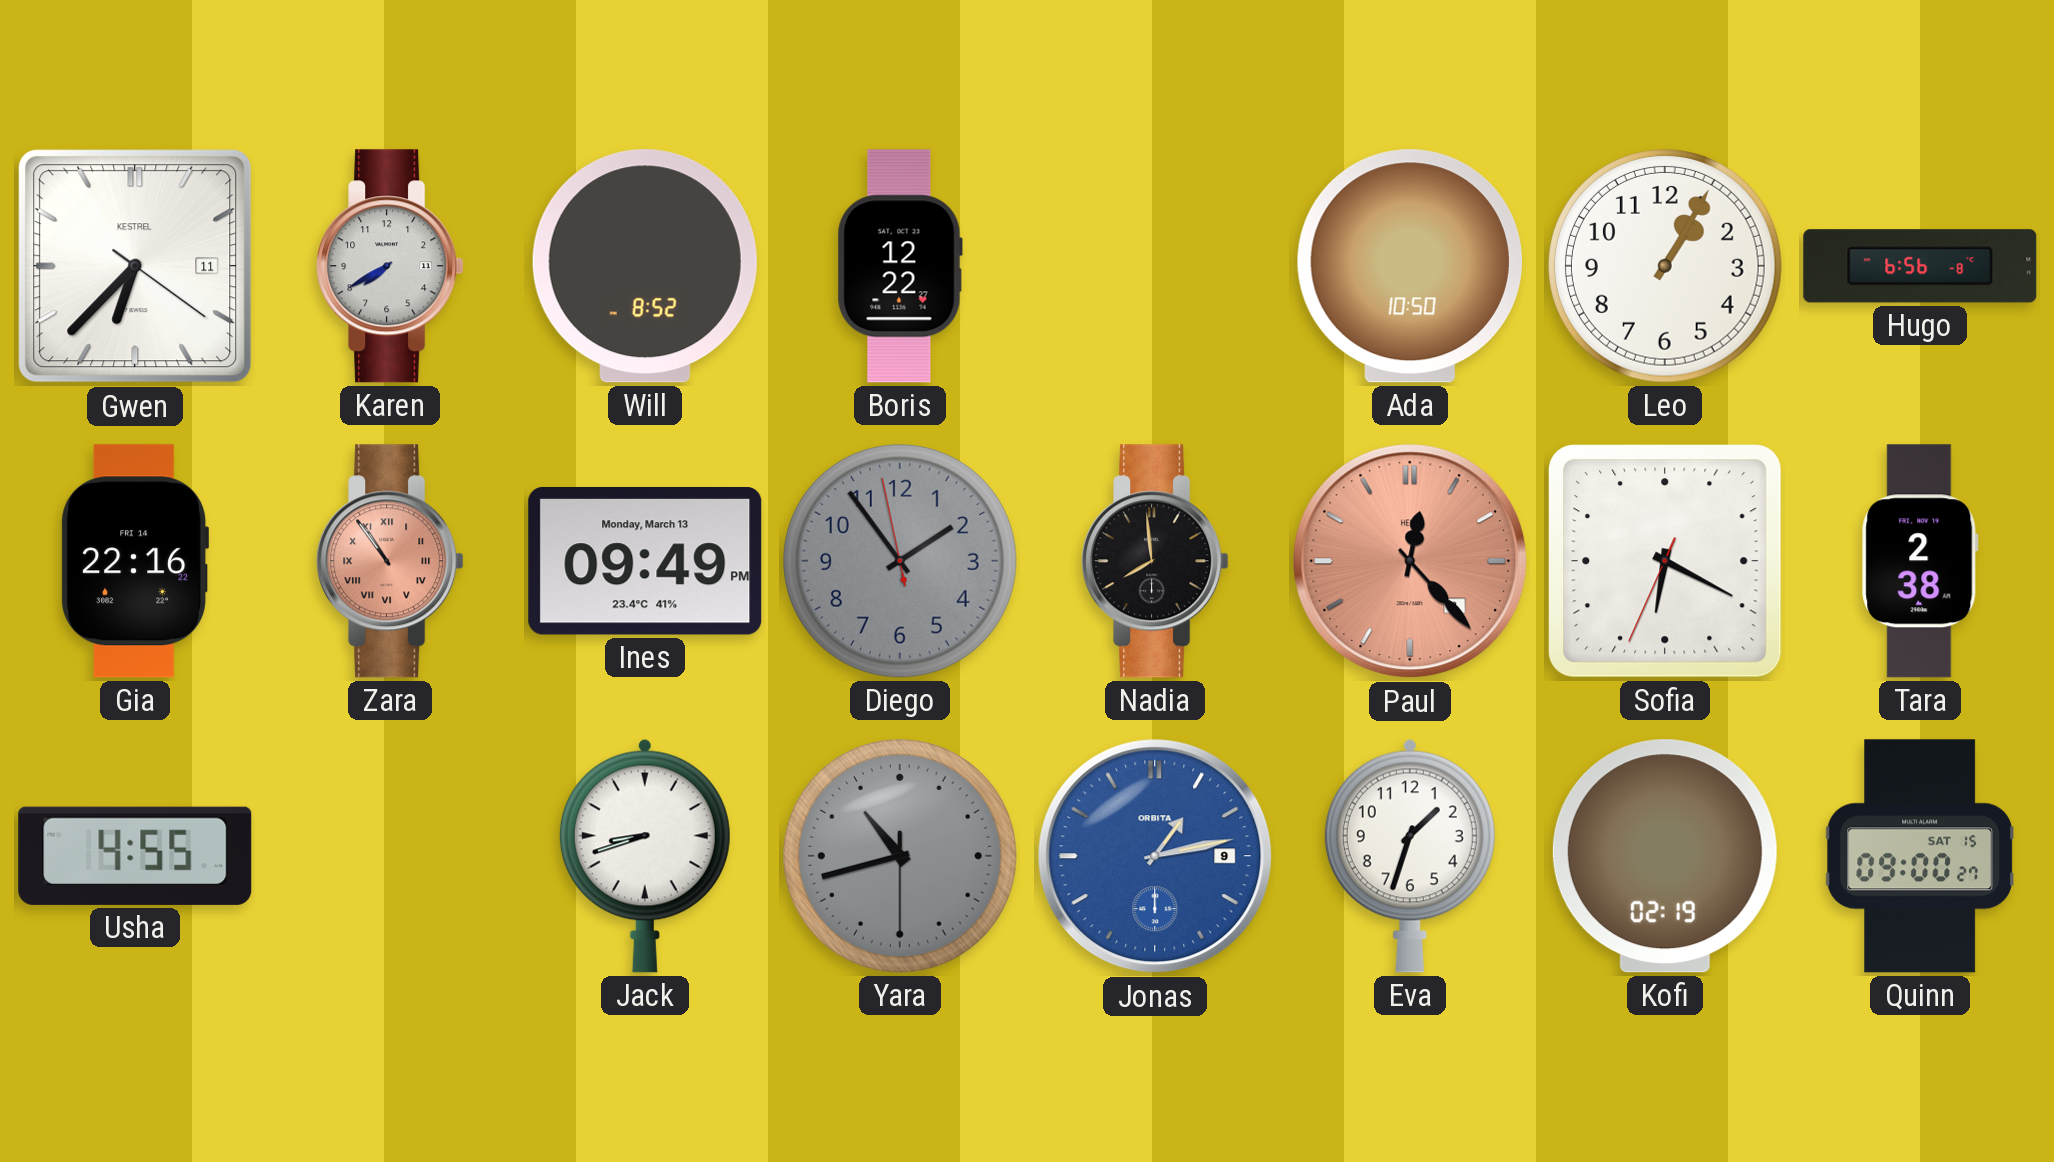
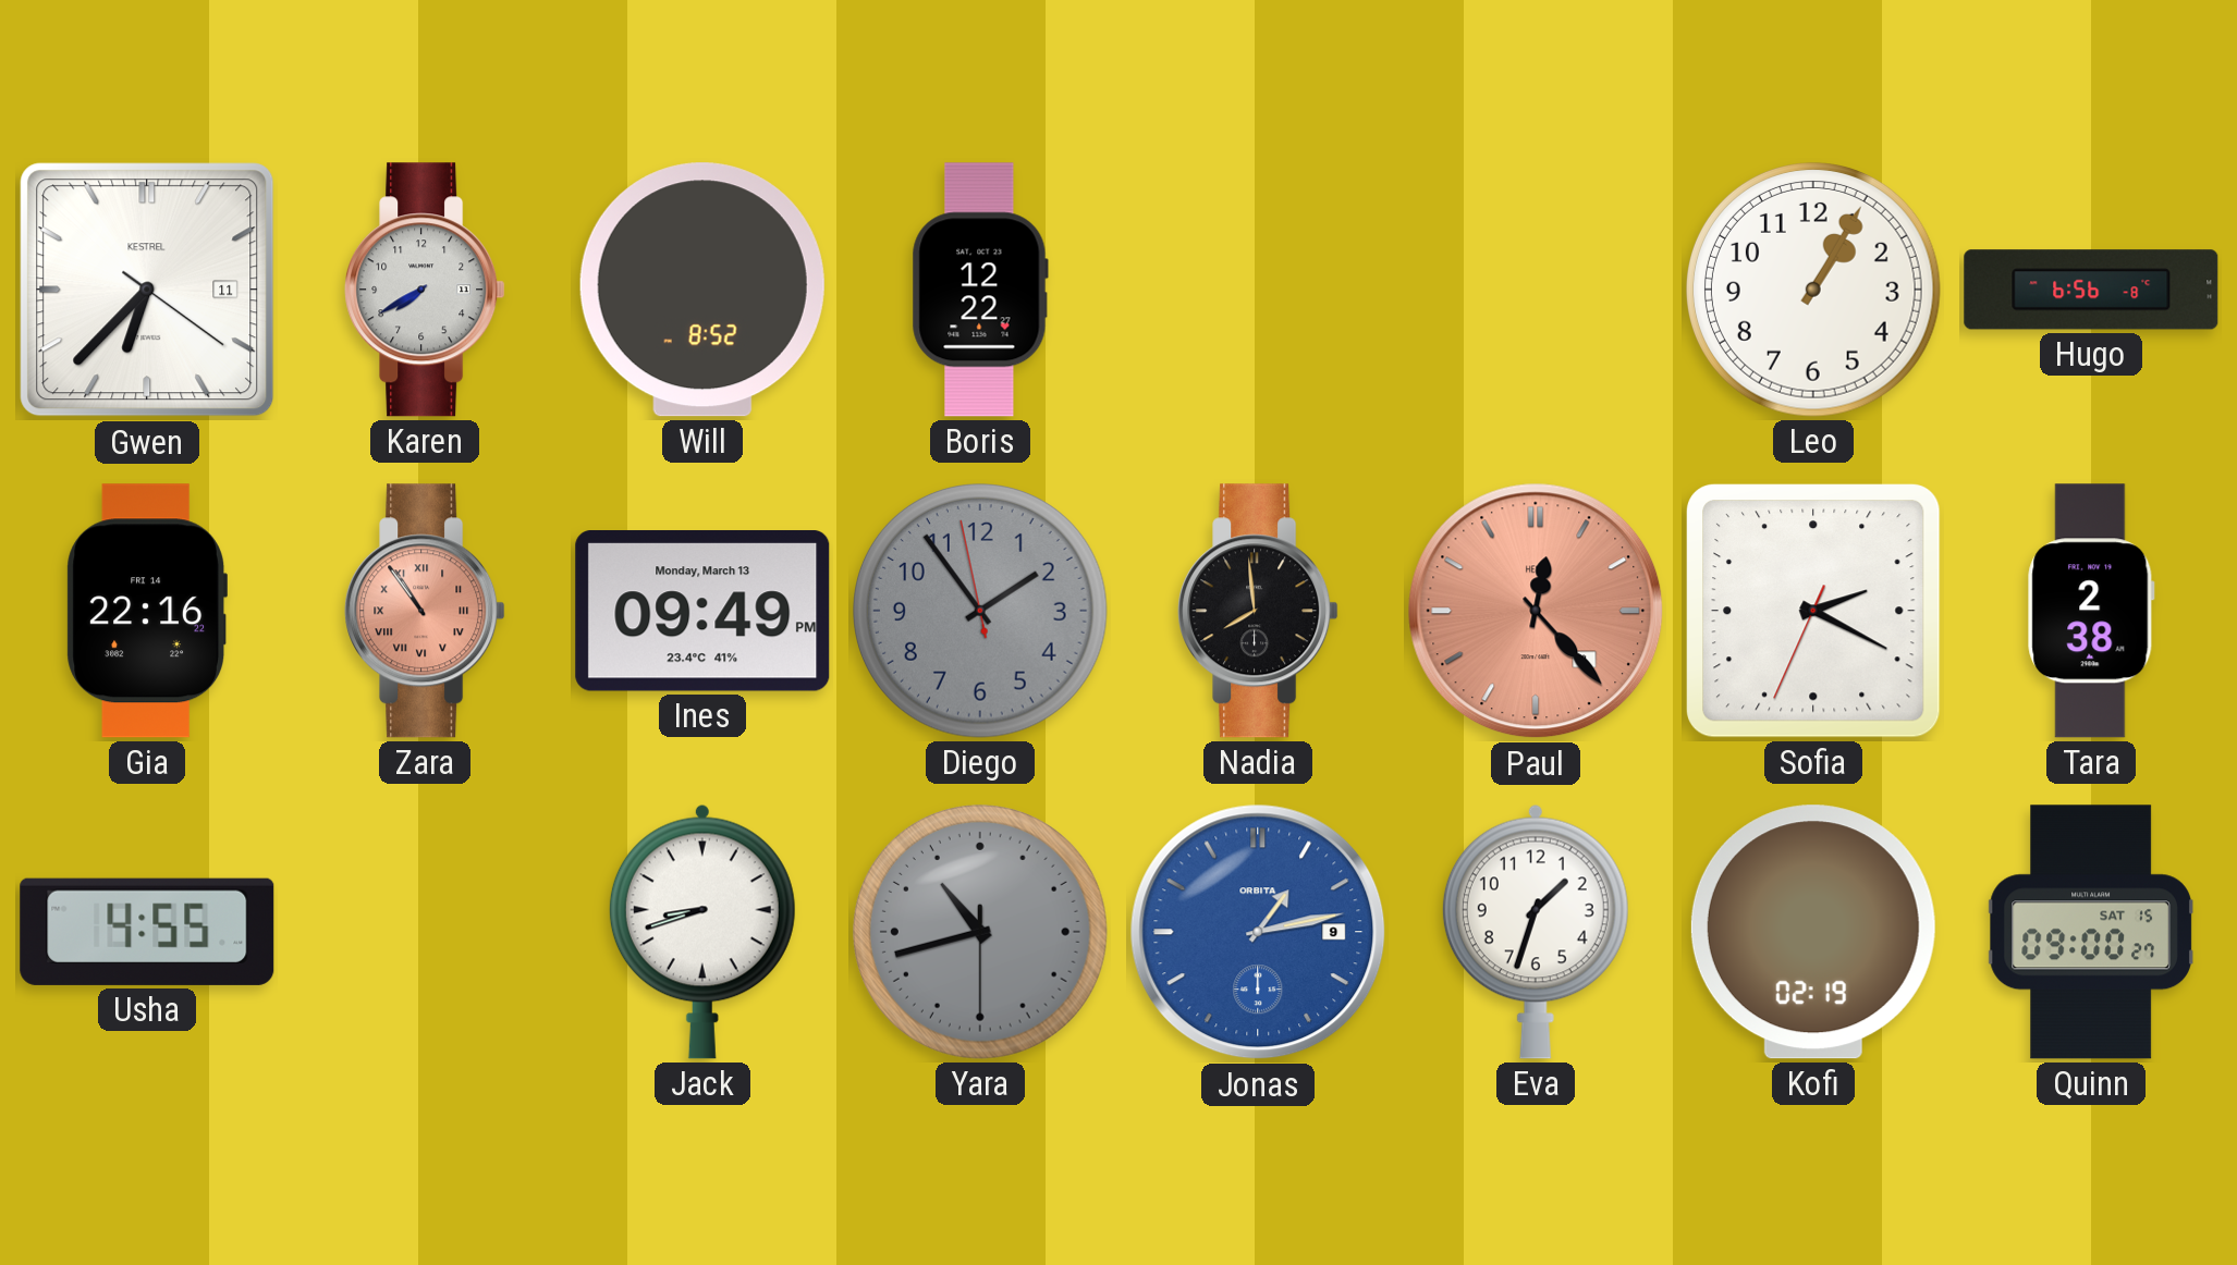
Ada: 10:50 -> none
Sofia: 6:19 -> 2:19
